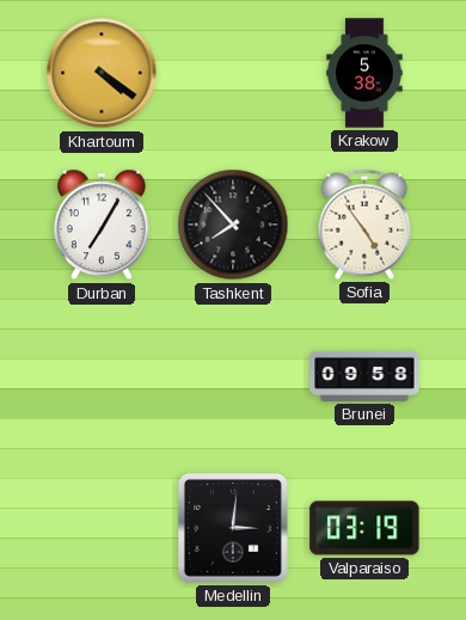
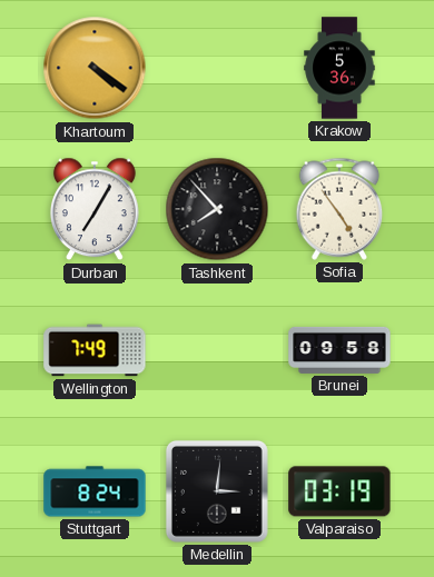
Krakow: 5:38 -> 5:36
Wellington: none -> 7:49
Stuttgart: none -> 8:24
